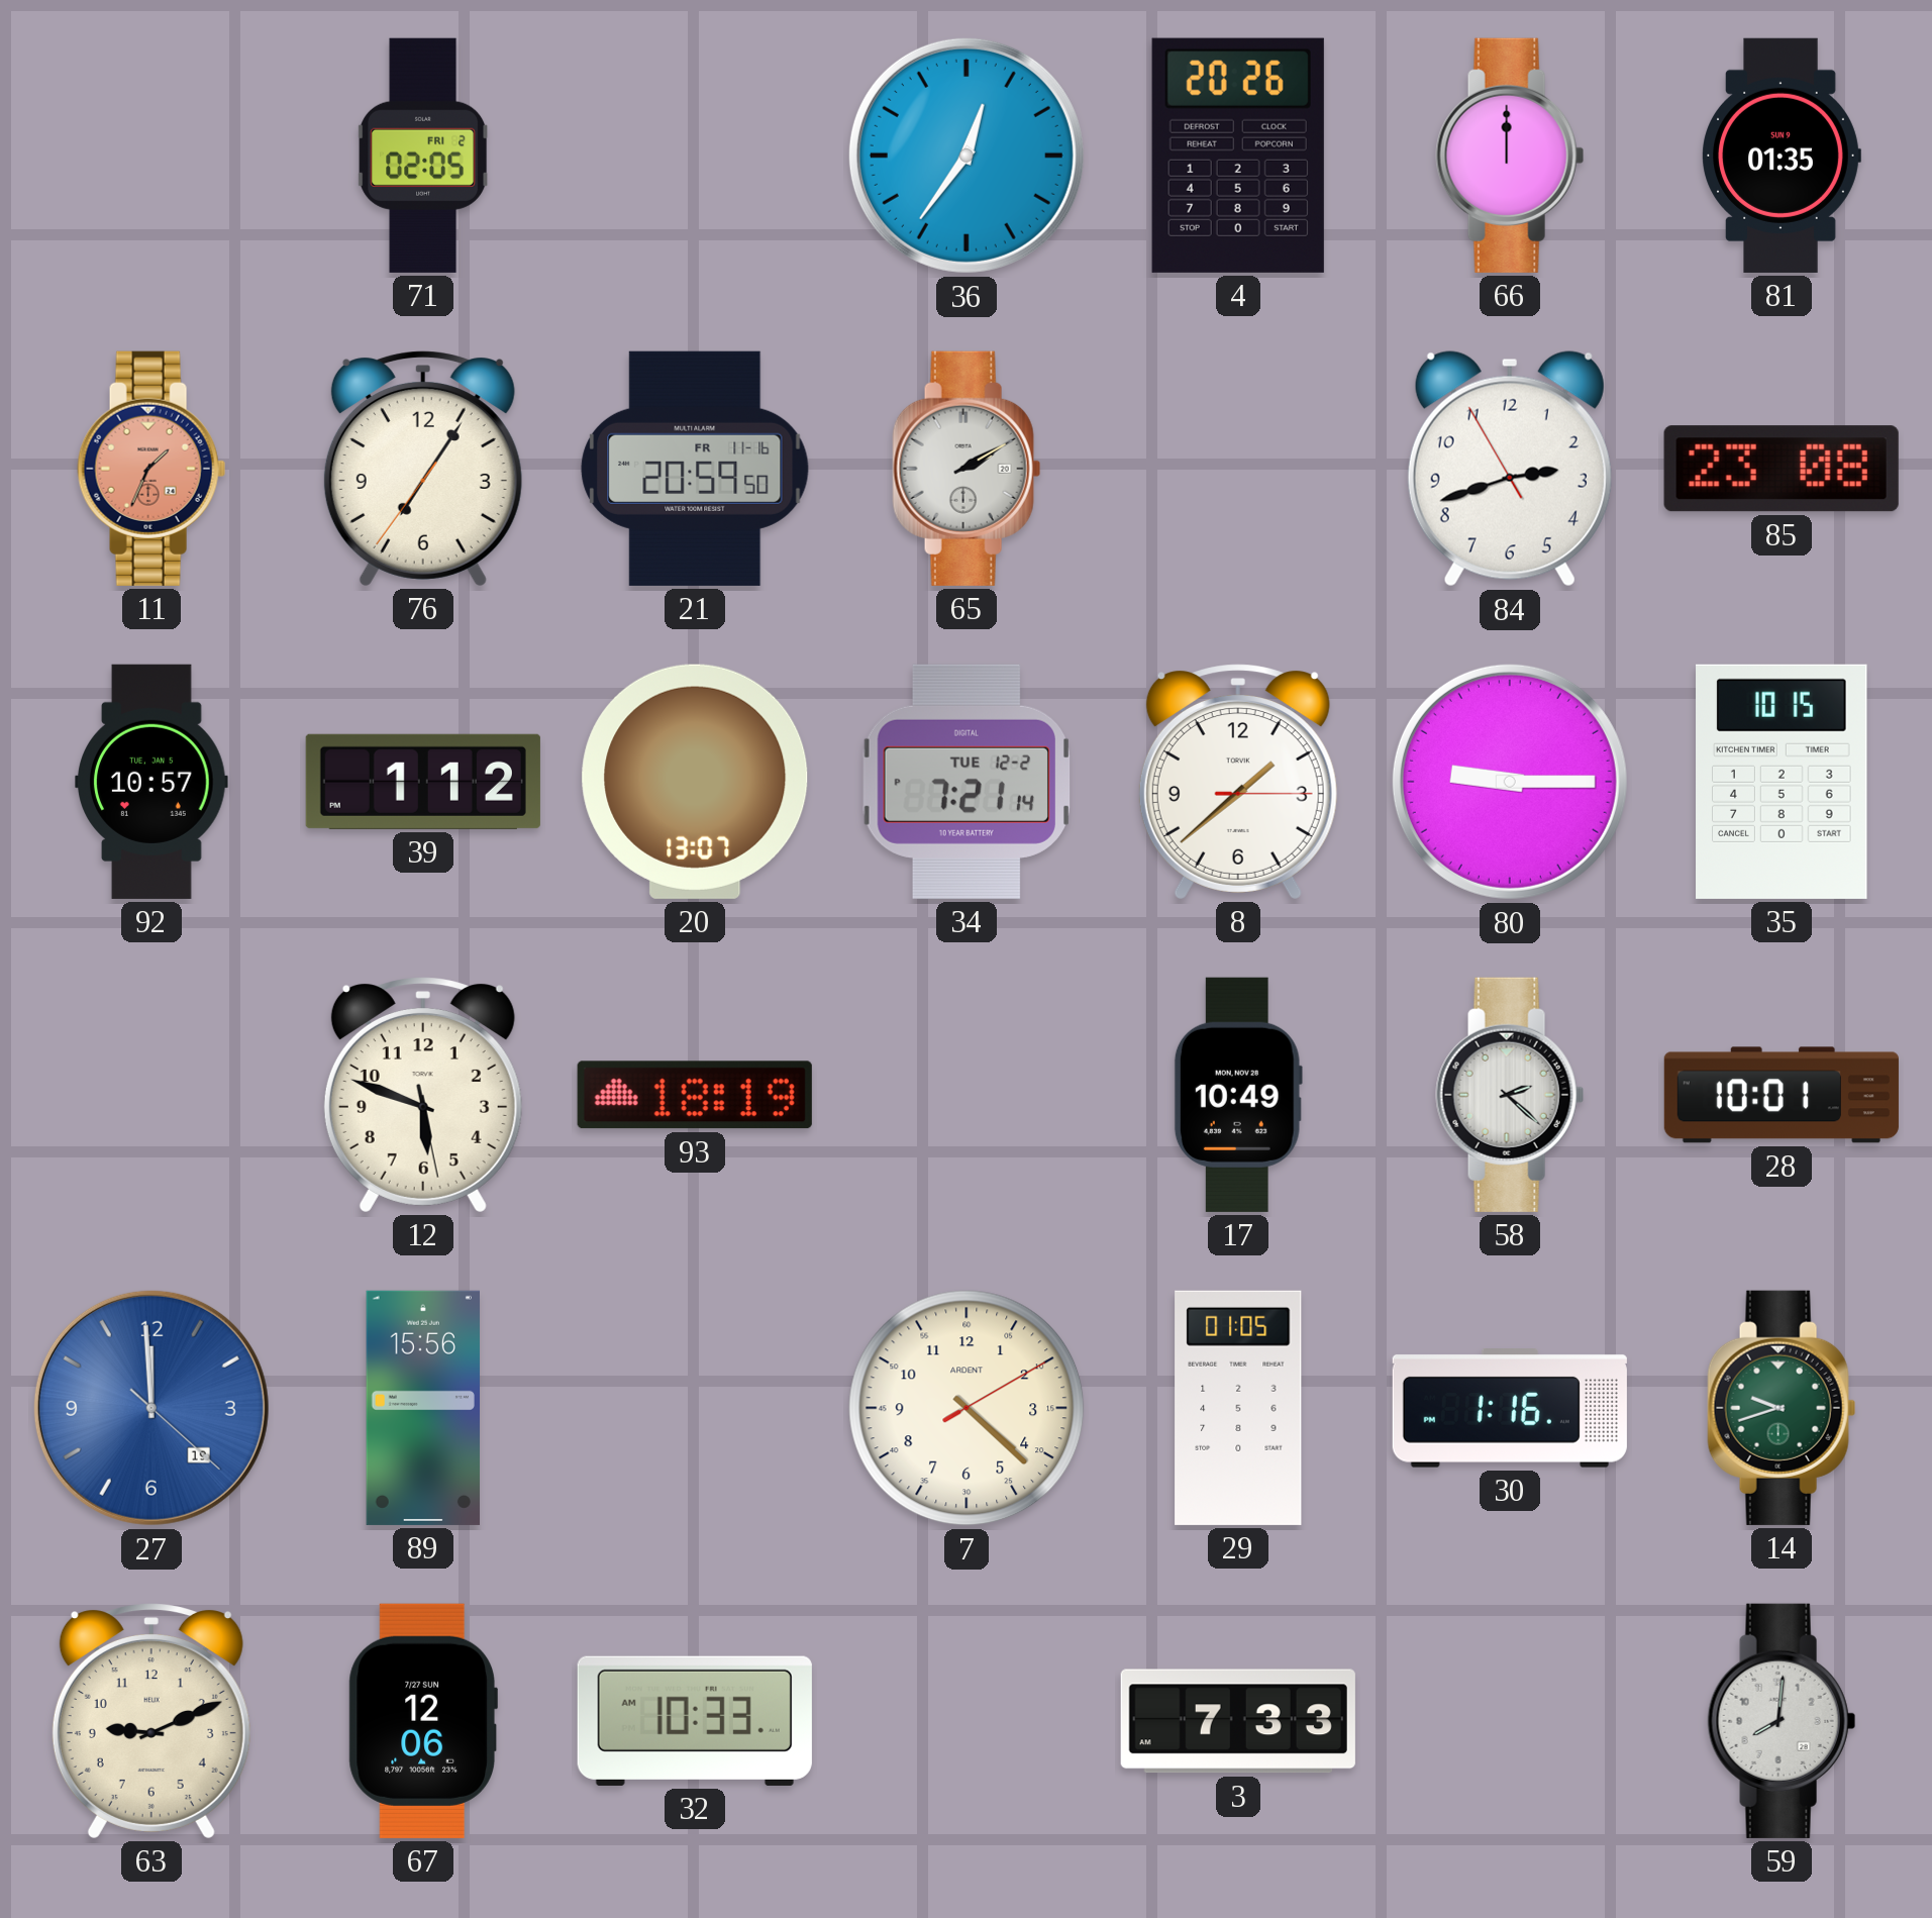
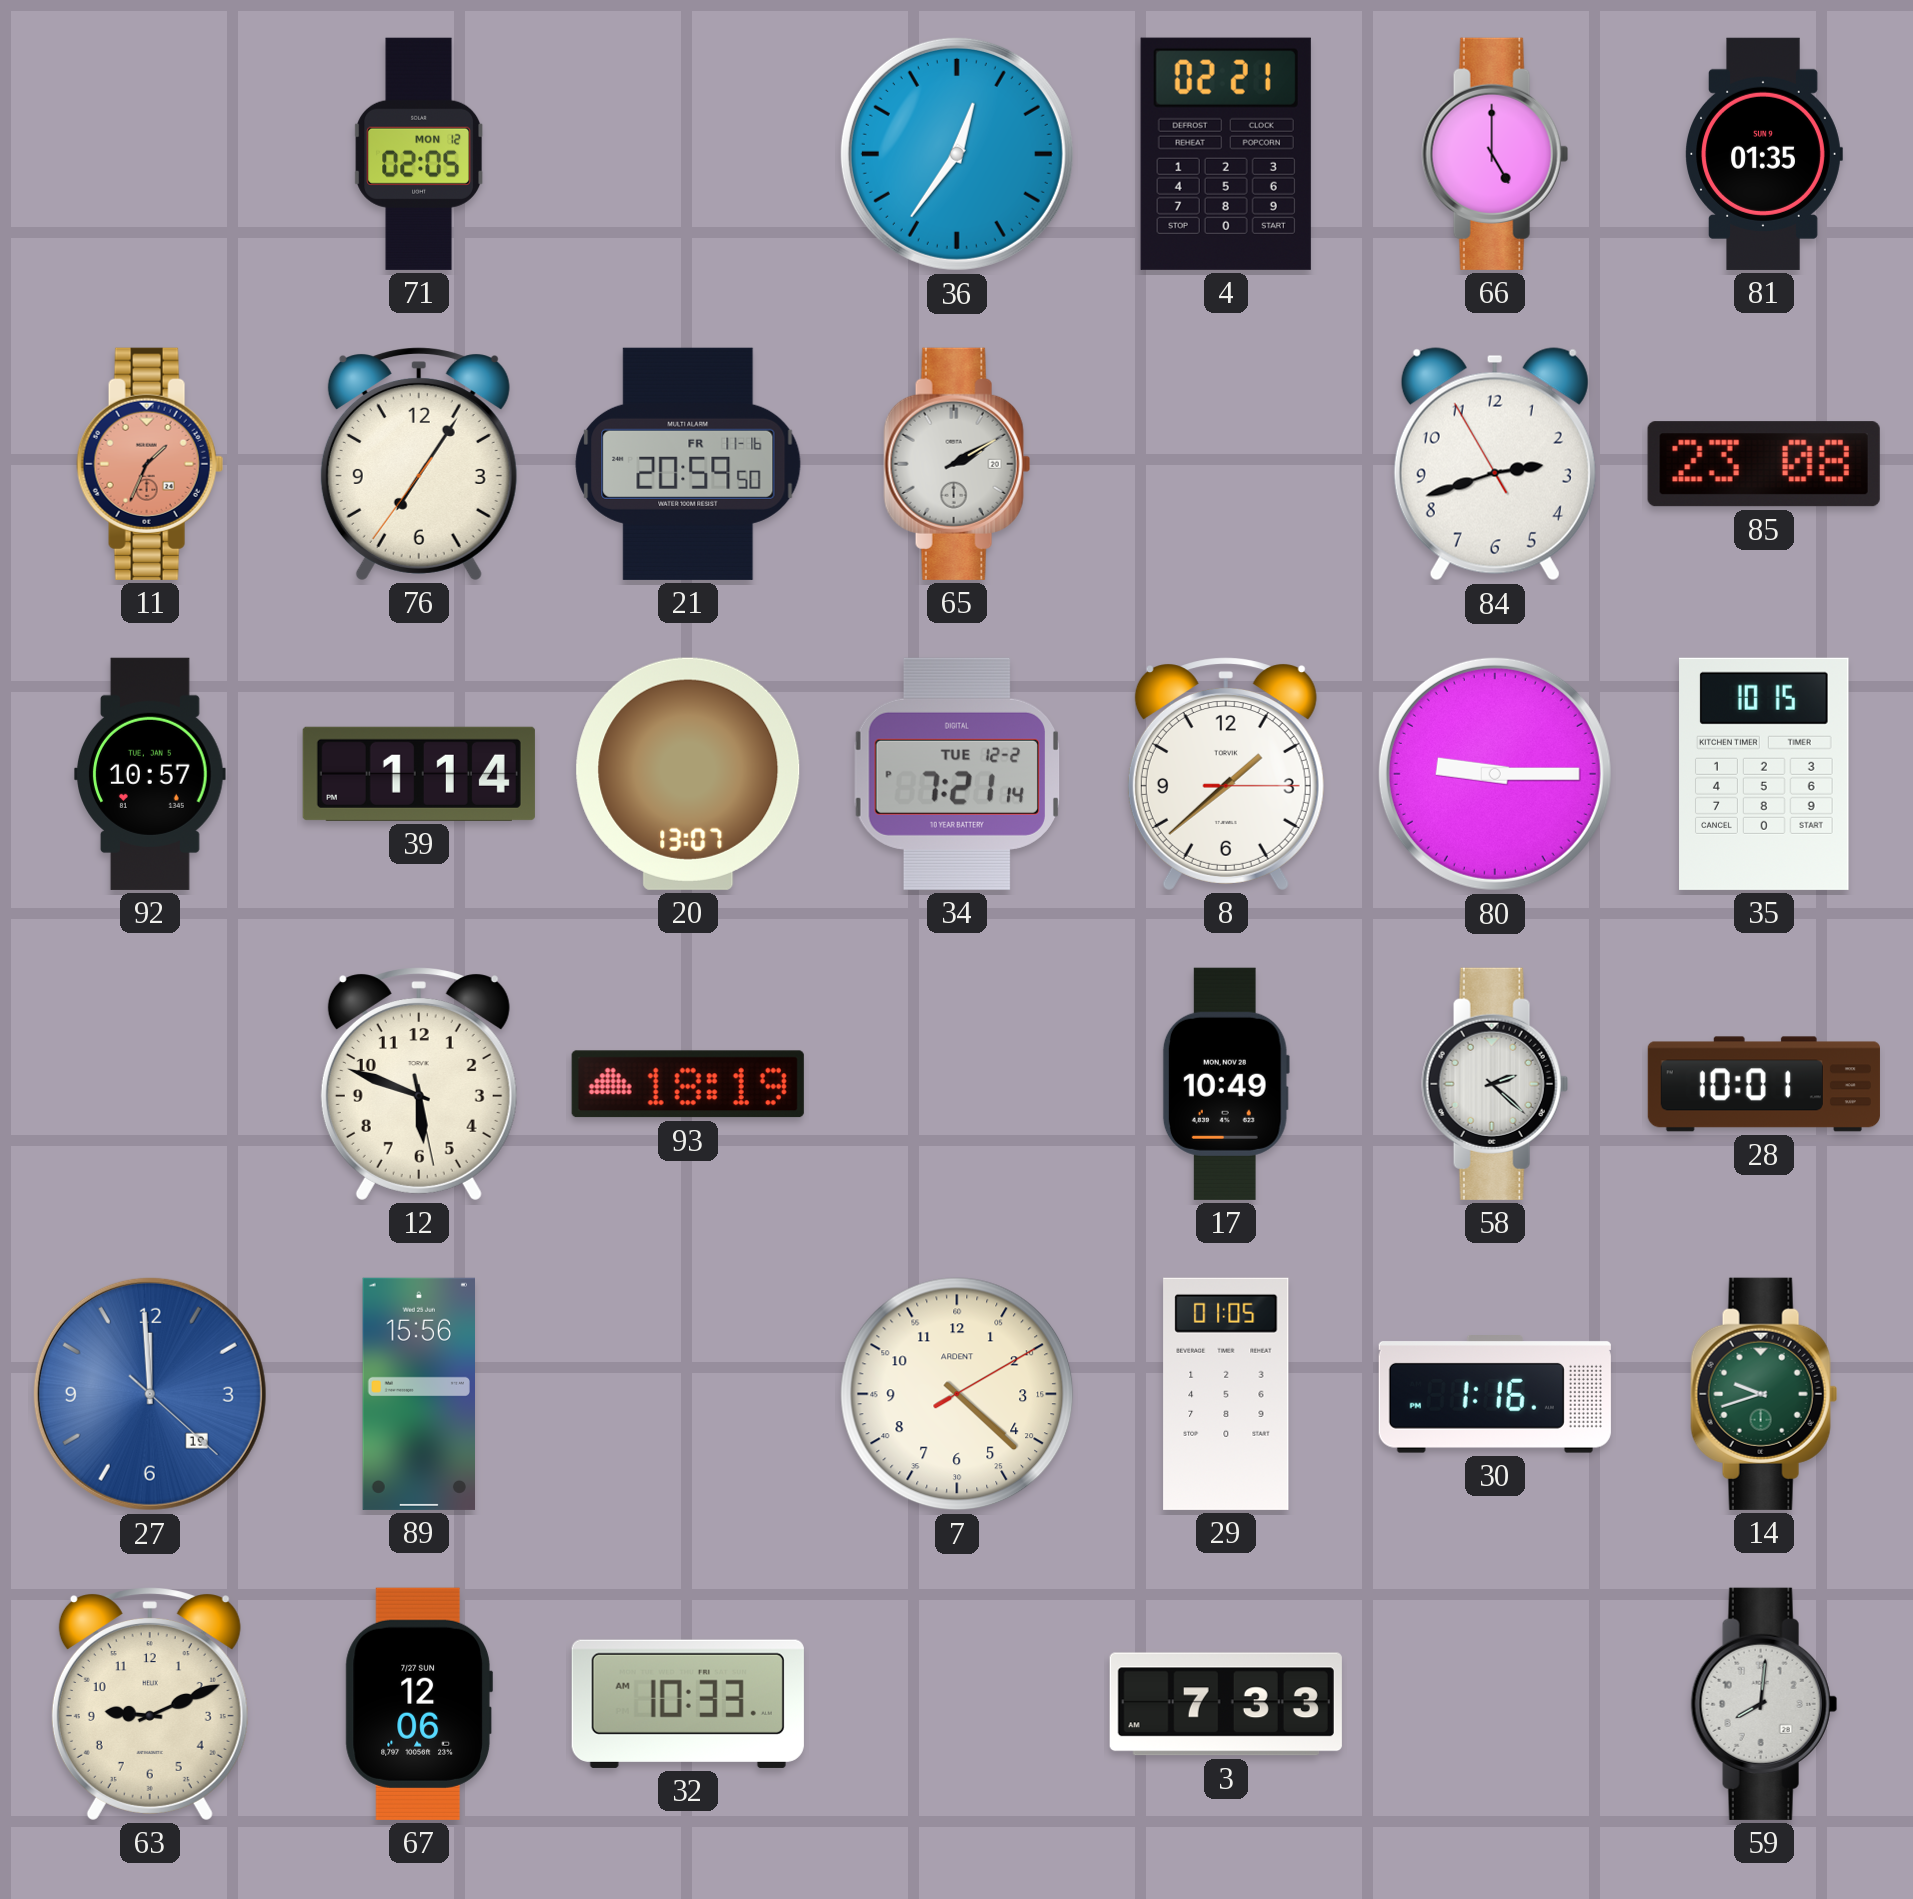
71 date: FRI 2 -> MON 12
4: 20:26 -> 02:21
66: 12:00 -> 5:00
39: 1:12 -> 1:14
